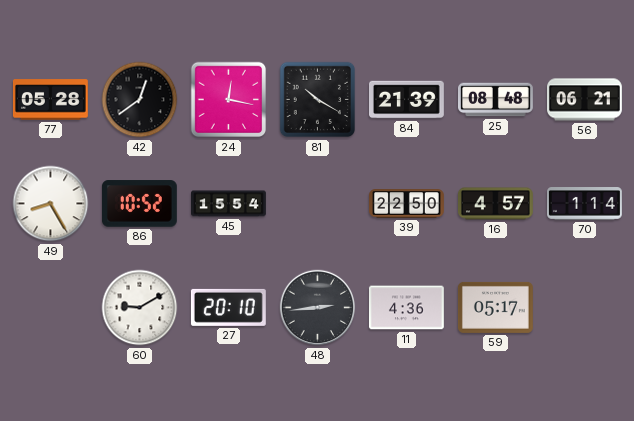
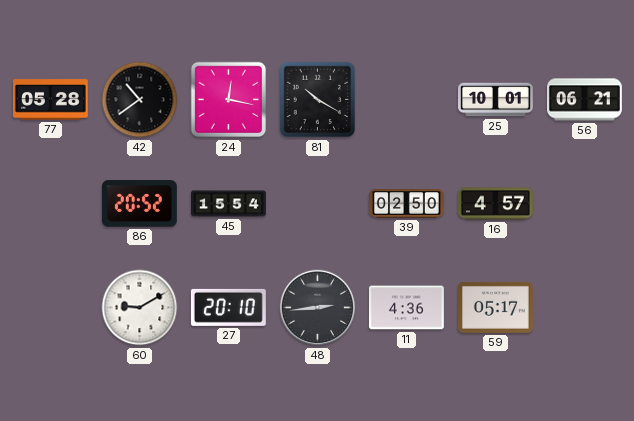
42: 12:39 -> 10:39
84: 21:39 -> none
25: 08:48 -> 10:01
49: 8:25 -> none
86: 10:52 -> 20:52
39: 22:50 -> 02:50
70: 1:14 -> none
